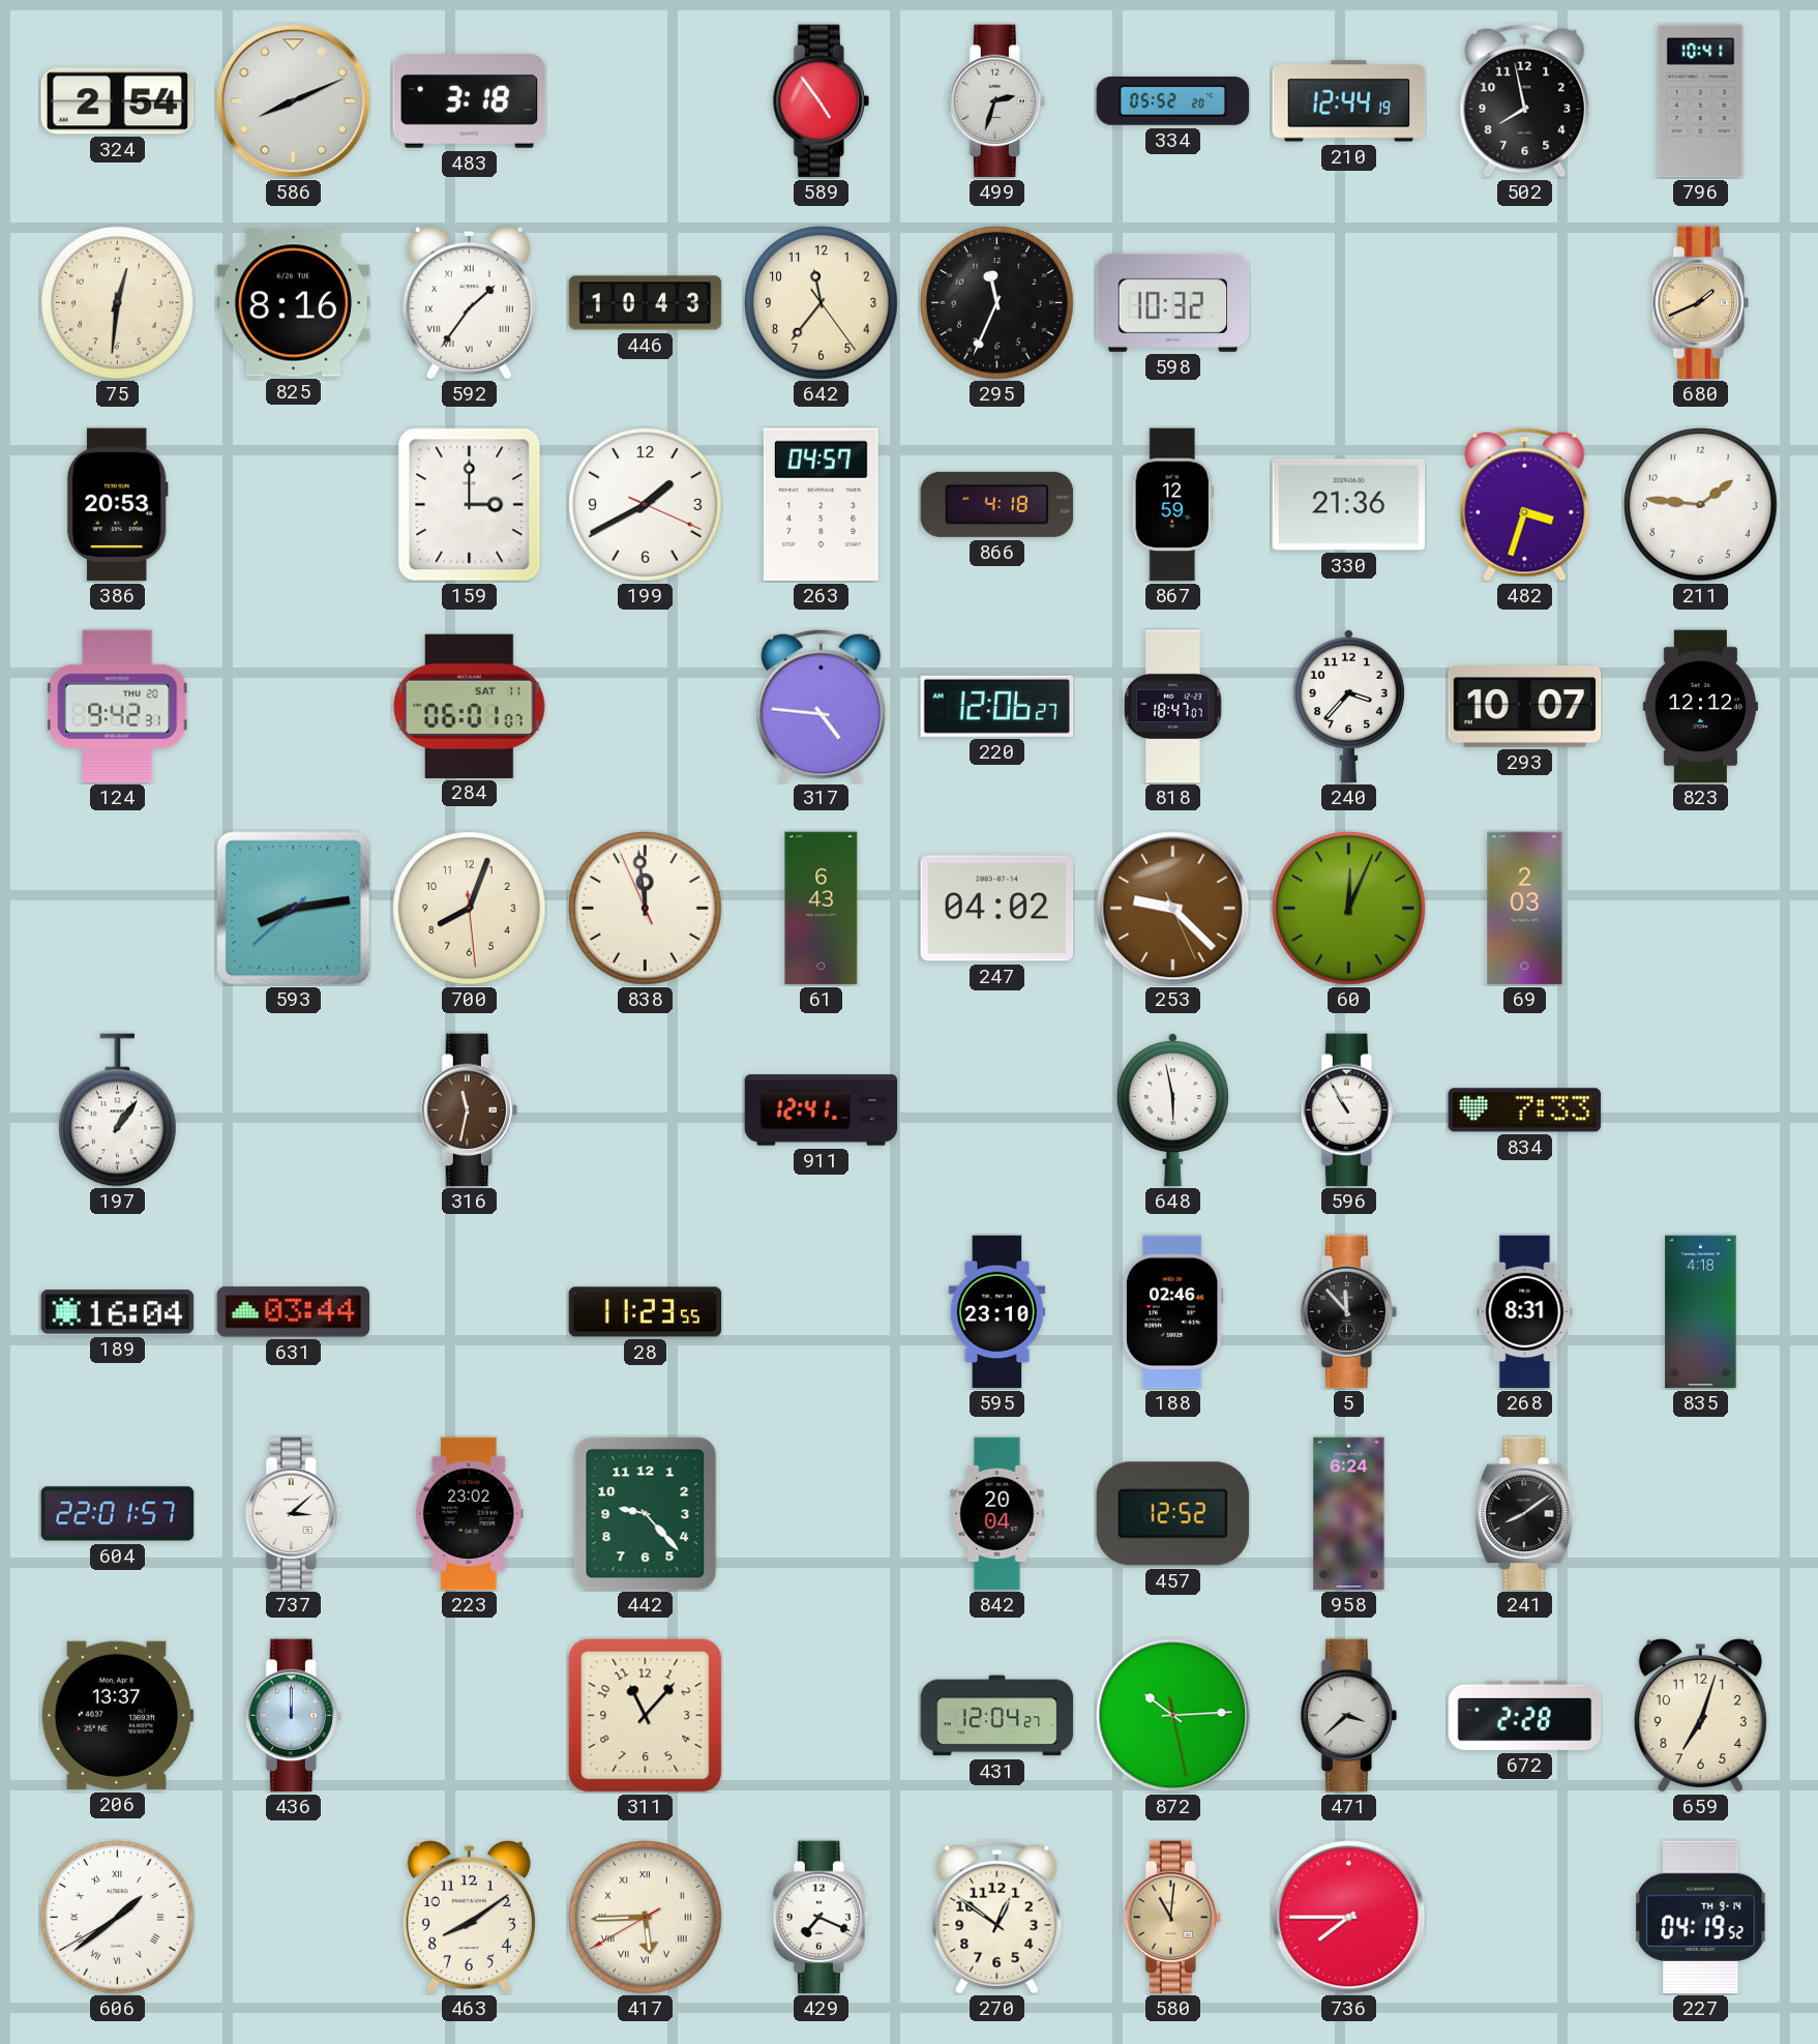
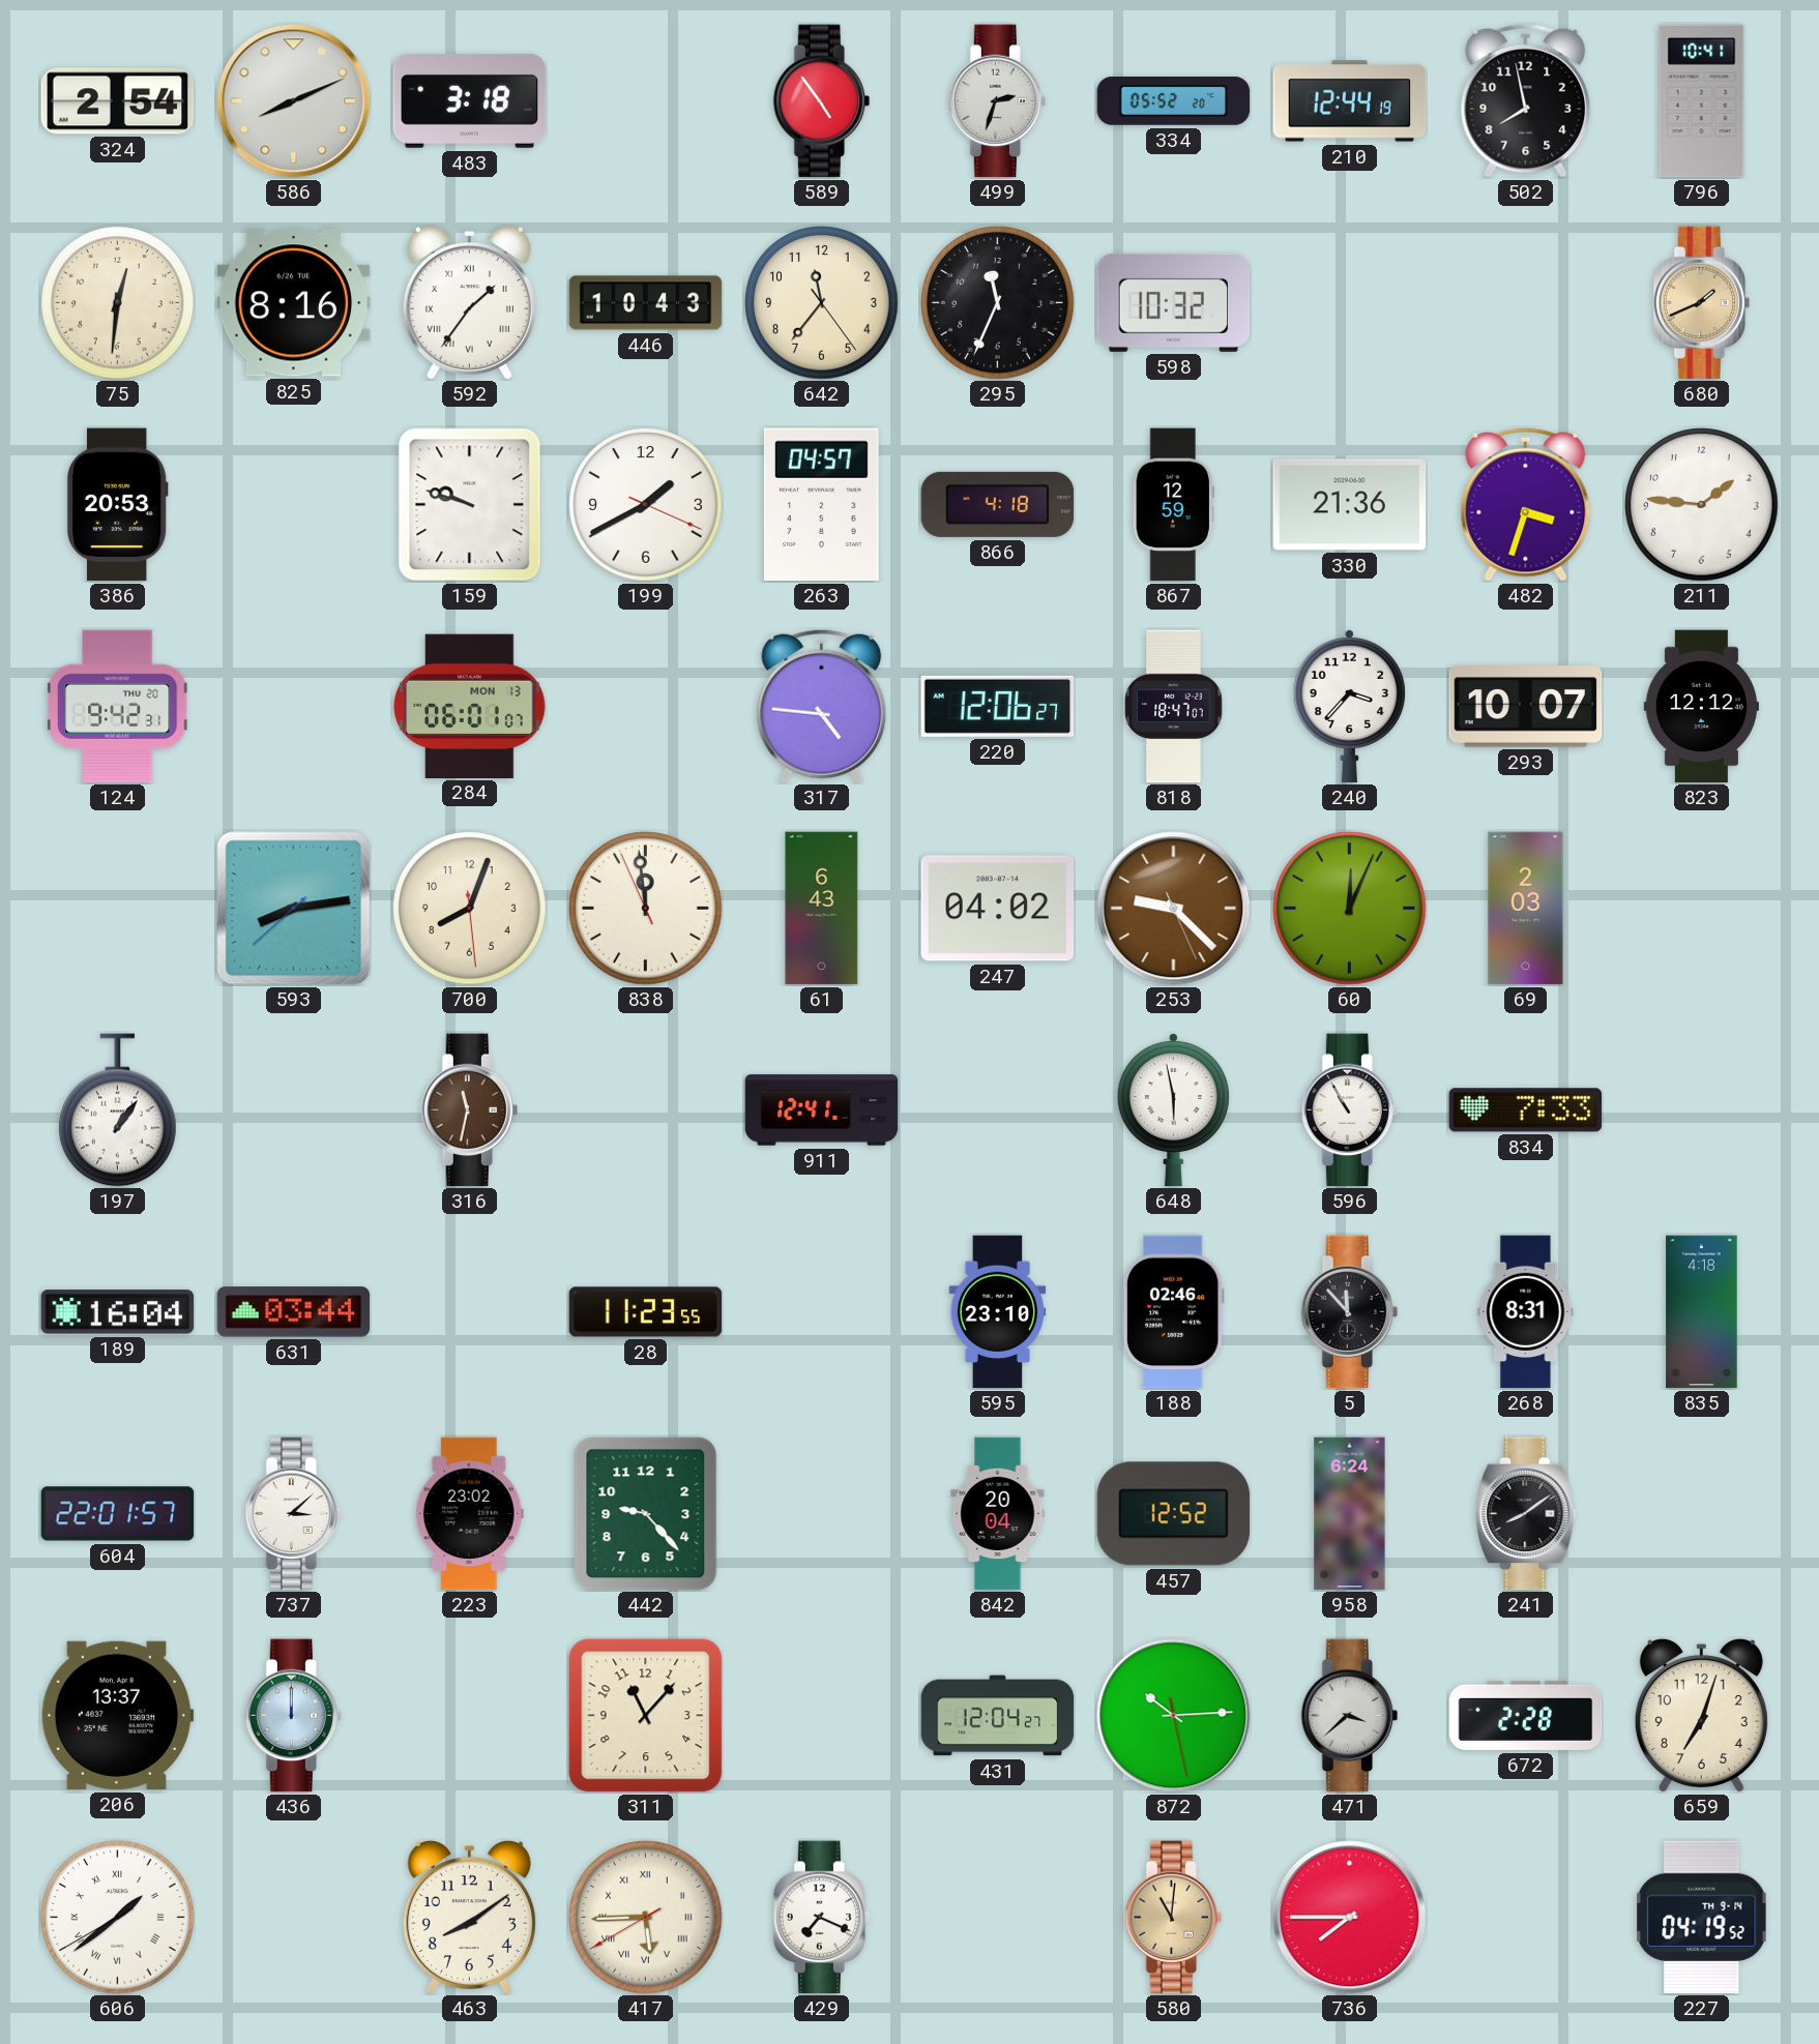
159: 3:00 -> 9:48
284 date: SAT 11 -> MON 13
270: 12:51 -> none
